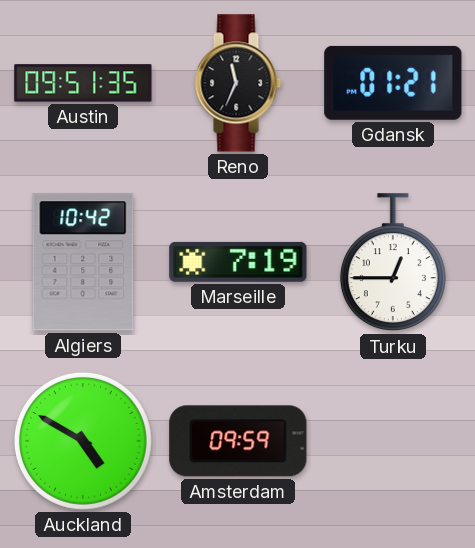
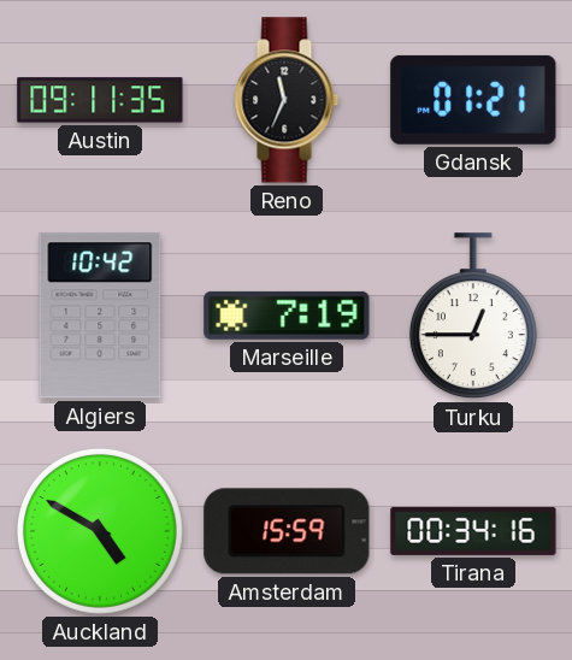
Austin: 09:51 -> 09:11
Amsterdam: 09:59 -> 15:59
Tirana: none -> 00:34
